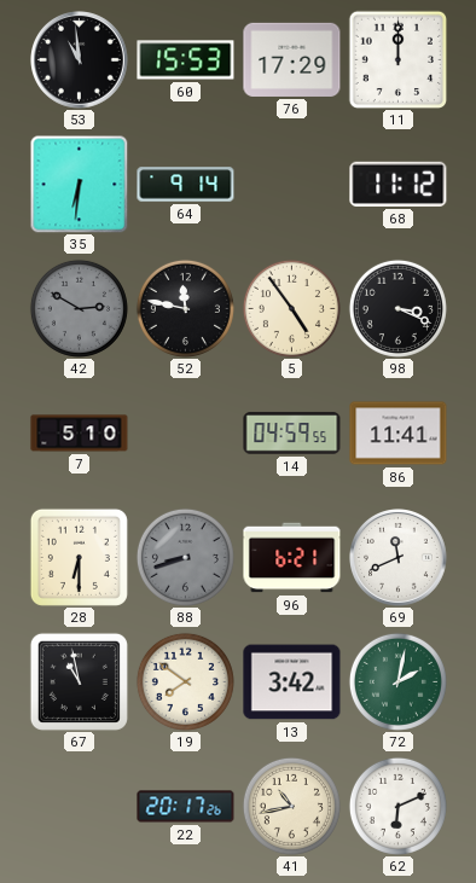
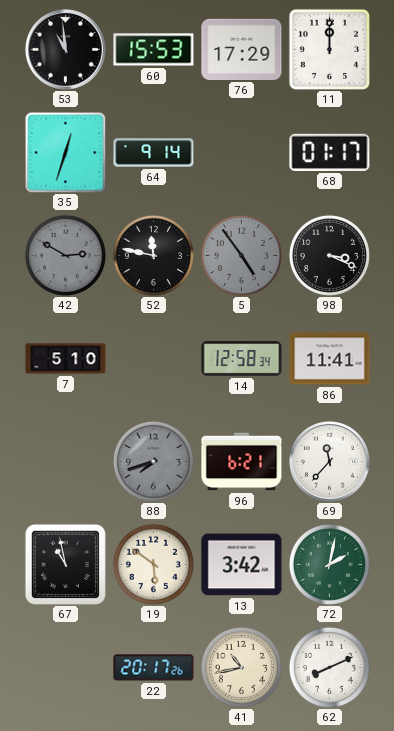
35: 6:31 -> 12:33
68: 11:12 -> 01:17
5 dial: cream -> grey
14: 04:59 -> 12:58
28: 6:30 -> none
88: 8:42 -> 7:42
69: 11:41 -> 11:37
19: 7:51 -> 5:51
62: 6:11 -> 8:11
